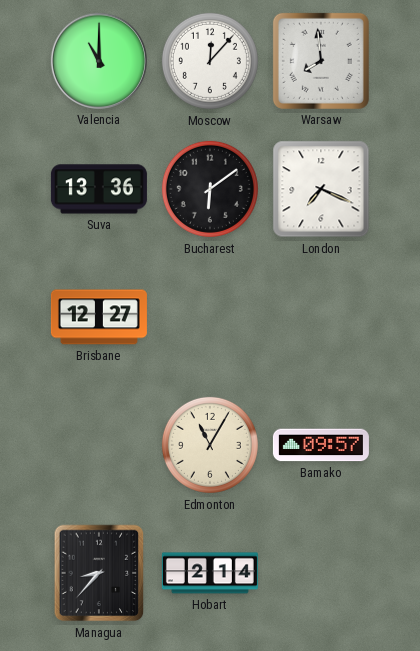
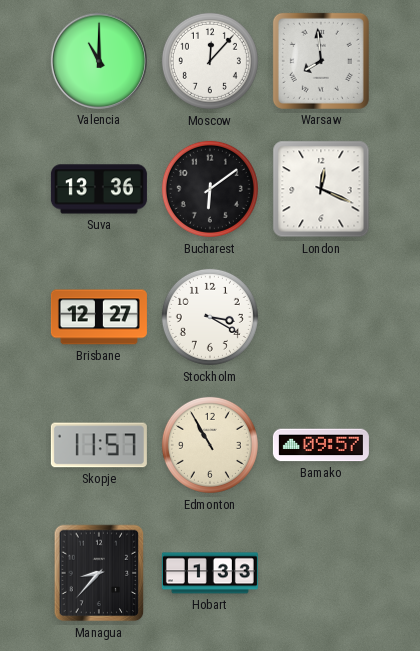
London: 7:19 -> 12:19
Stockholm: none -> 3:20
Skopje: none -> 11:57
Edmonton: 11:05 -> 10:55
Hobart: 2:14 -> 1:33
